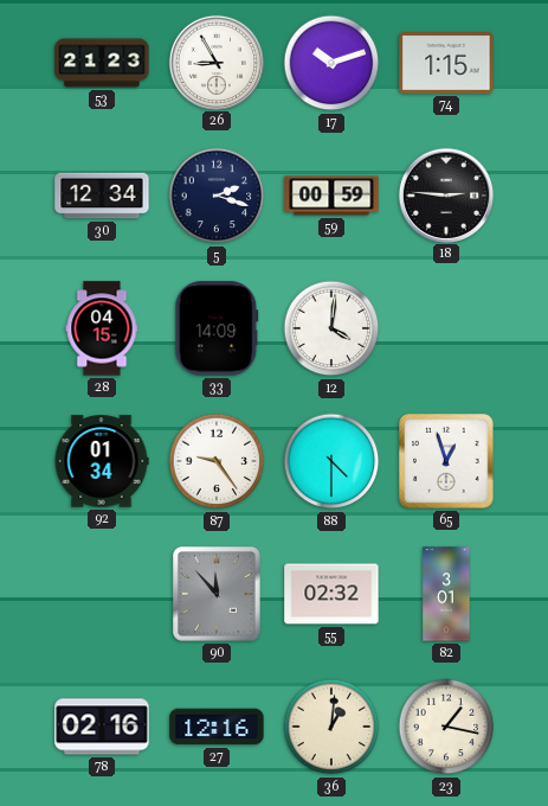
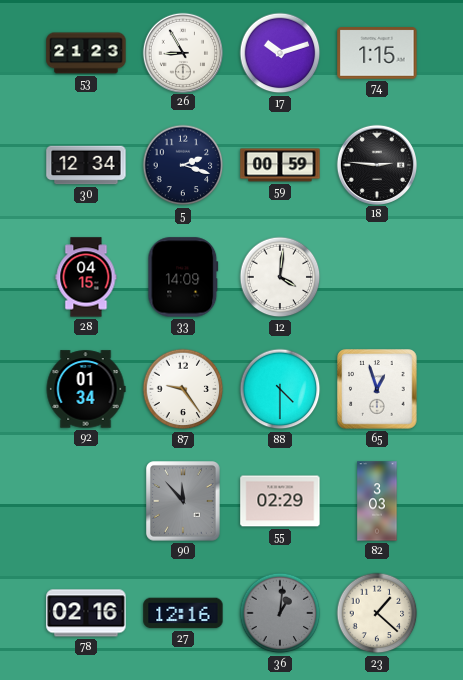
55: 02:32 -> 02:29
82: 3:01 -> 3:03
36 dial: cream -> grey
23: 1:17 -> 1:22
